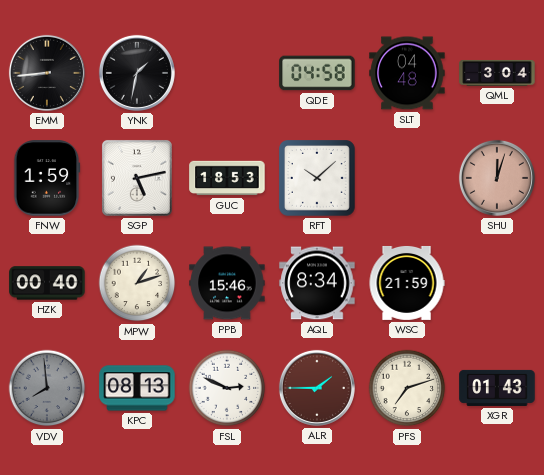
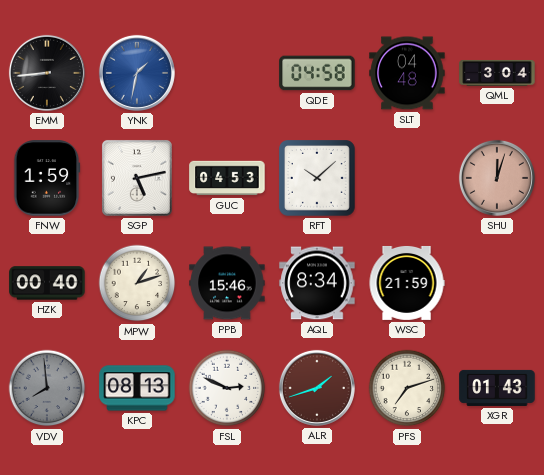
YNK dial: black -> blue
GUC: 18:53 -> 04:53
ALR: 1:45 -> 1:42
